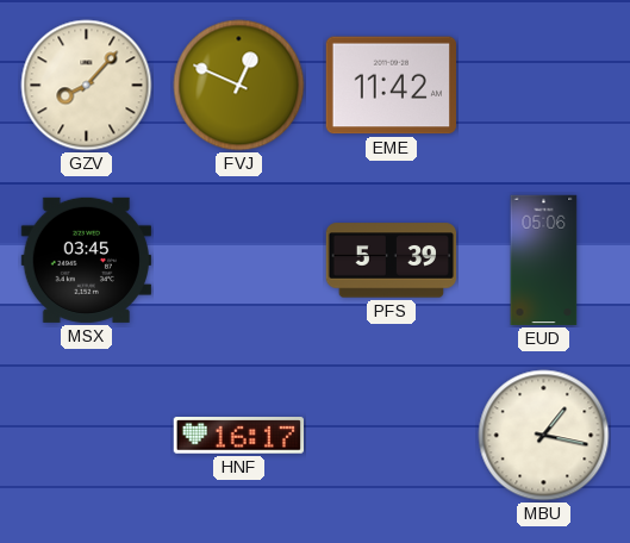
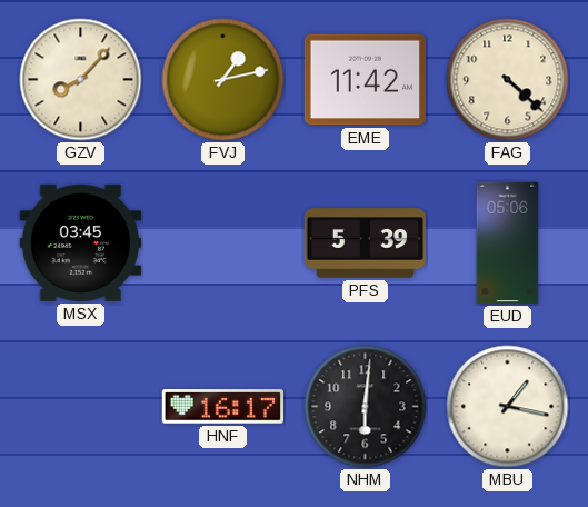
FVJ: 12:49 -> 1:13
FAG: none -> 4:22
NHM: none -> 6:01
